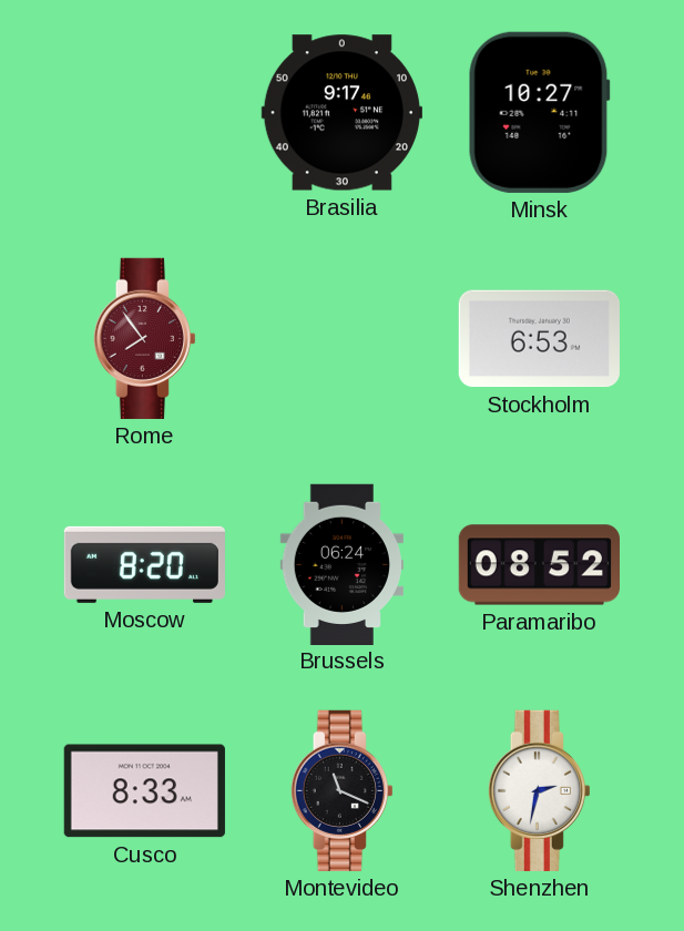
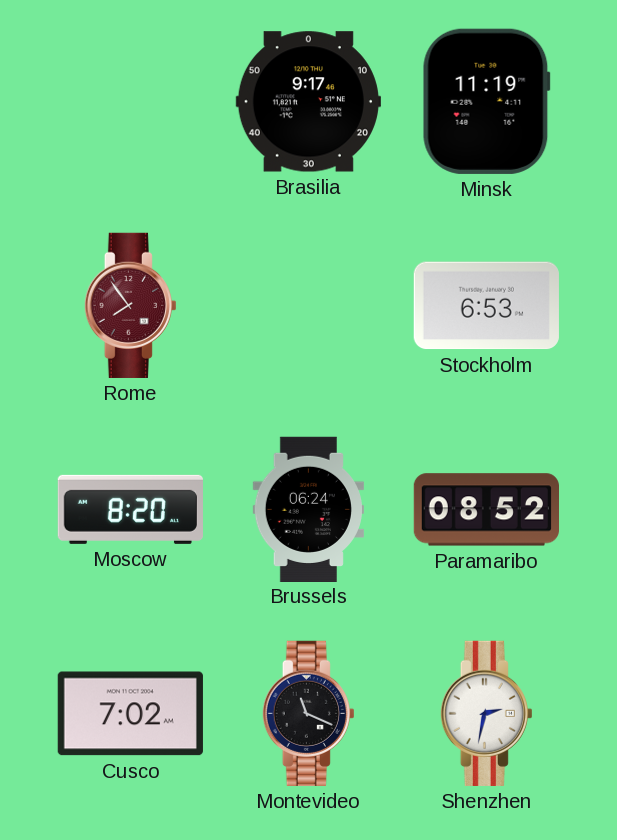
Minsk: 10:27 -> 11:19
Cusco: 8:33 -> 7:02
